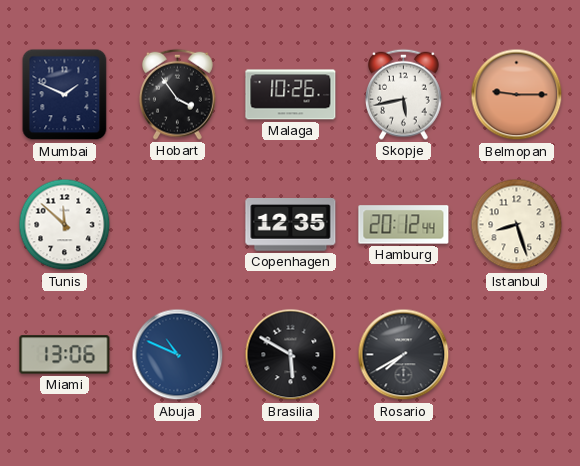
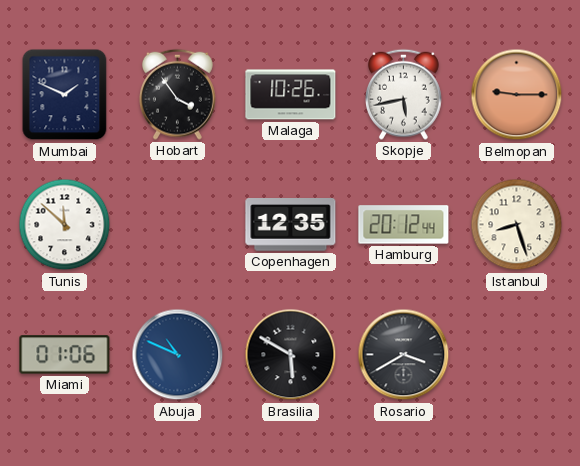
Miami: 13:06 -> 01:06
Rosario: 7:40 -> 3:40
